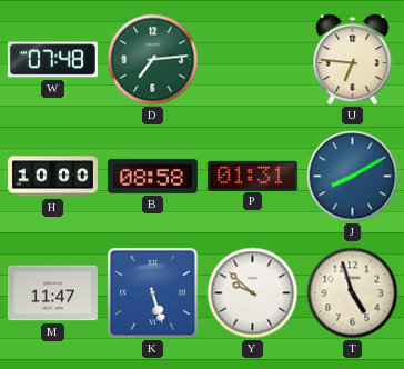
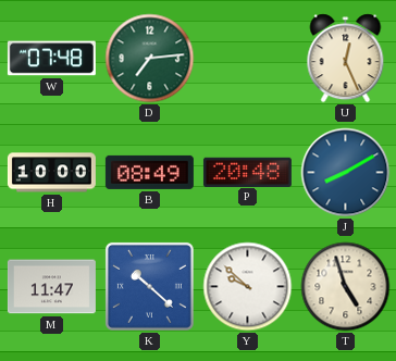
U: 6:46 -> 12:26
B: 08:58 -> 08:49
P: 01:31 -> 20:48
K: 5:27 -> 10:22
